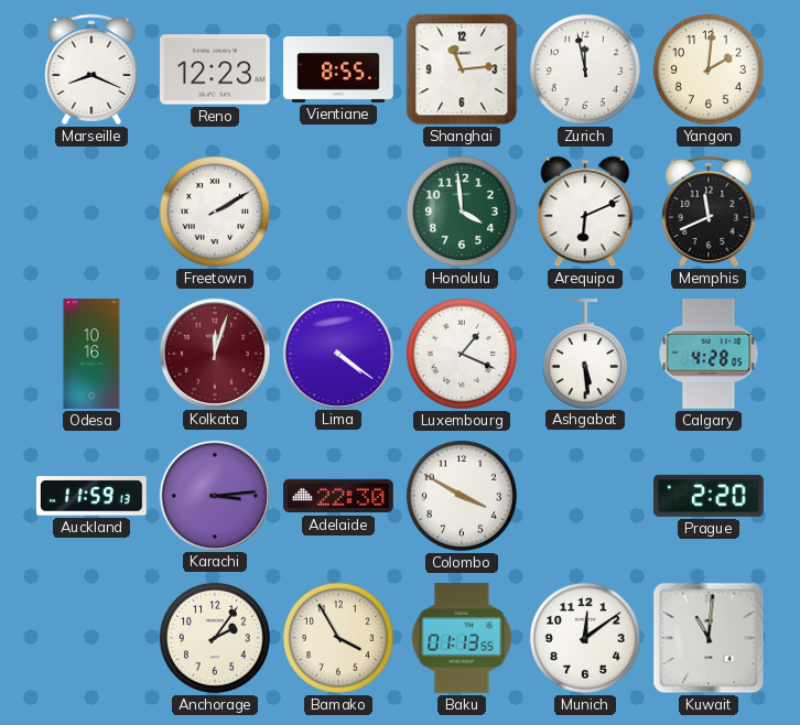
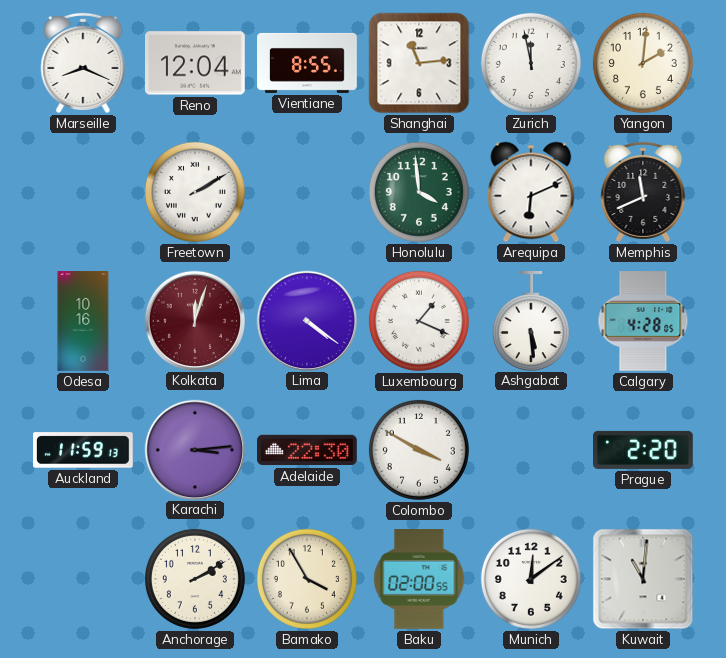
Reno: 12:23 -> 12:04
Anchorage: 2:06 -> 2:10
Baku: 01:13 -> 02:00
